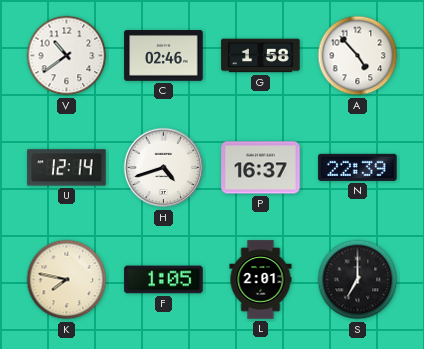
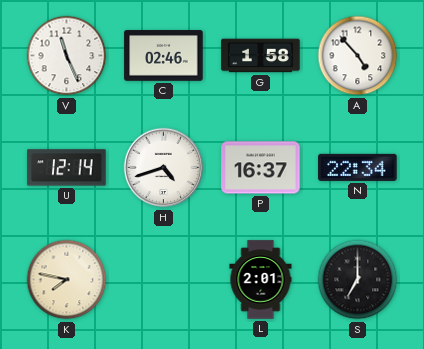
V: 10:39 -> 11:26
N: 22:39 -> 22:34
F: 1:05 -> none
